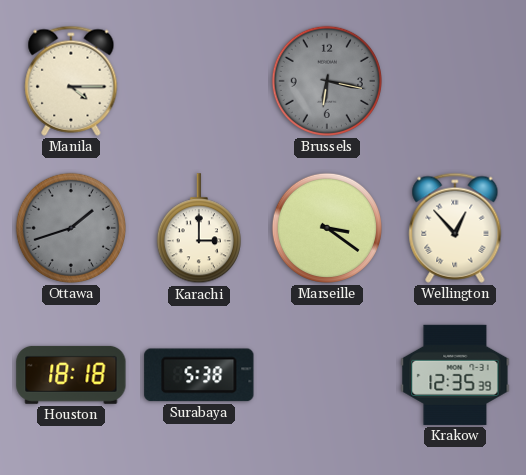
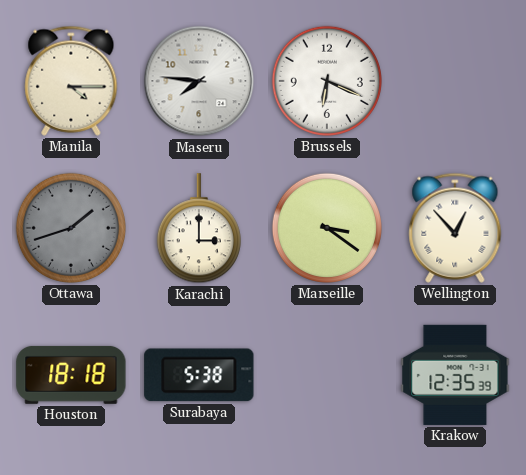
Maseru: none -> 7:46
Brussels: 6:17 -> 6:19
Brussels dial: grey -> white
